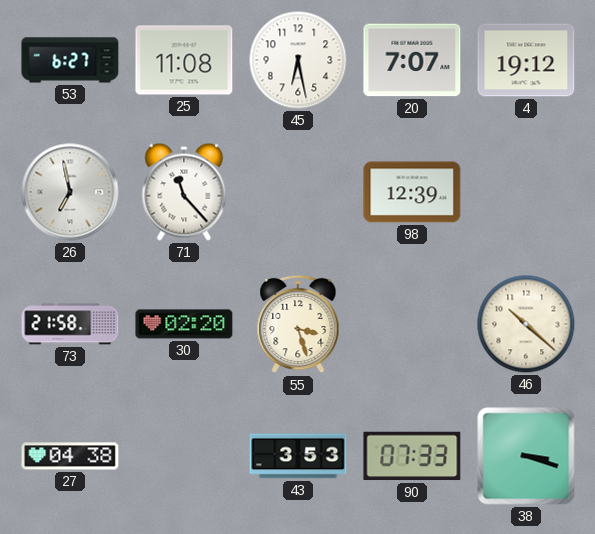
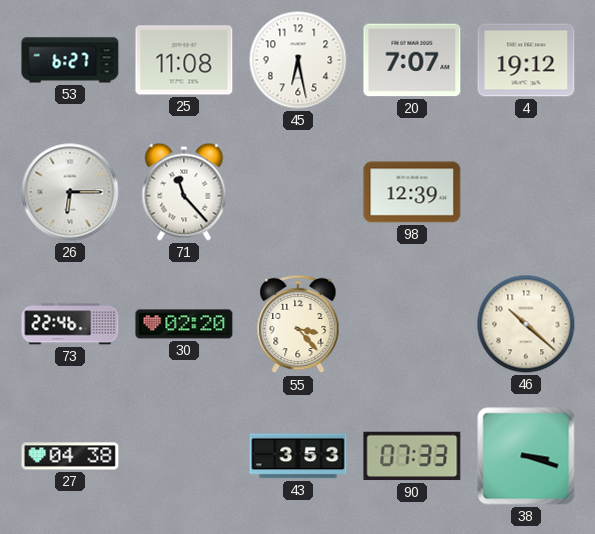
26: 6:58 -> 6:15
73: 21:58 -> 22:46
55: 3:27 -> 3:23
